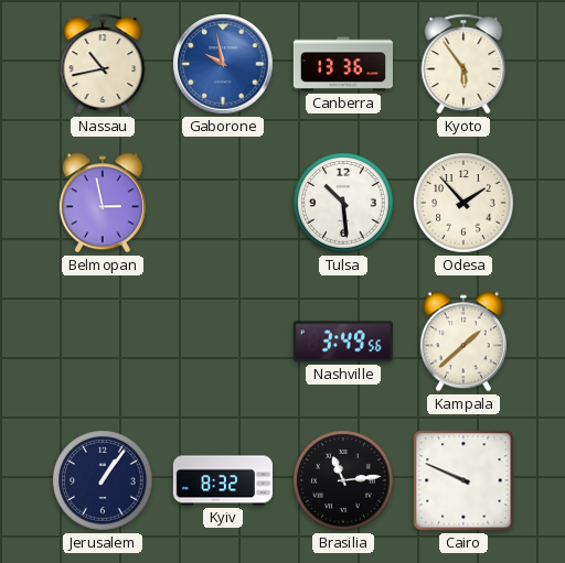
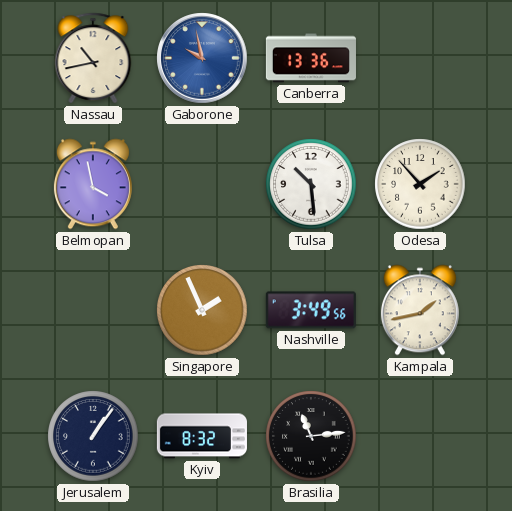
Kyoto: 5:54 -> none
Belmopan: 2:58 -> 3:58
Singapore: none -> 1:56
Kampala: 1:38 -> 1:43
Cairo: 9:49 -> none
